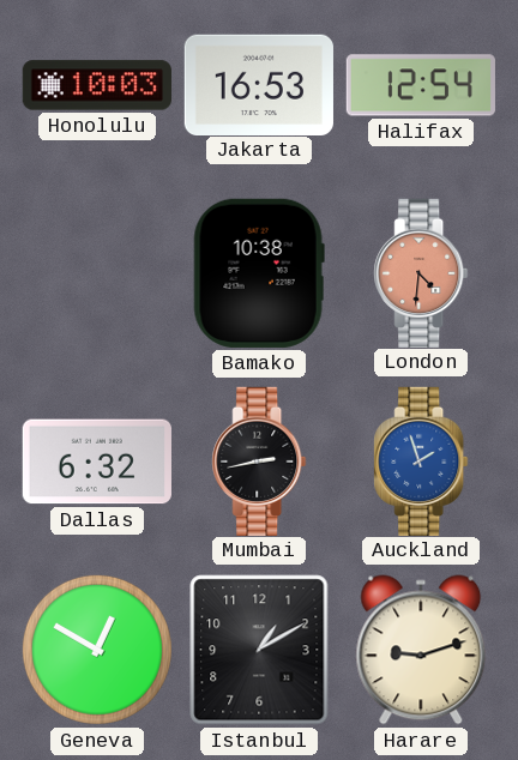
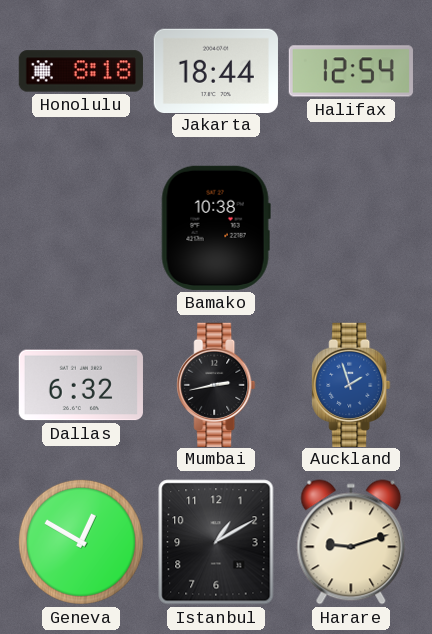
Honolulu: 10:03 -> 8:18
Jakarta: 16:53 -> 18:44
London: 4:31 -> none
